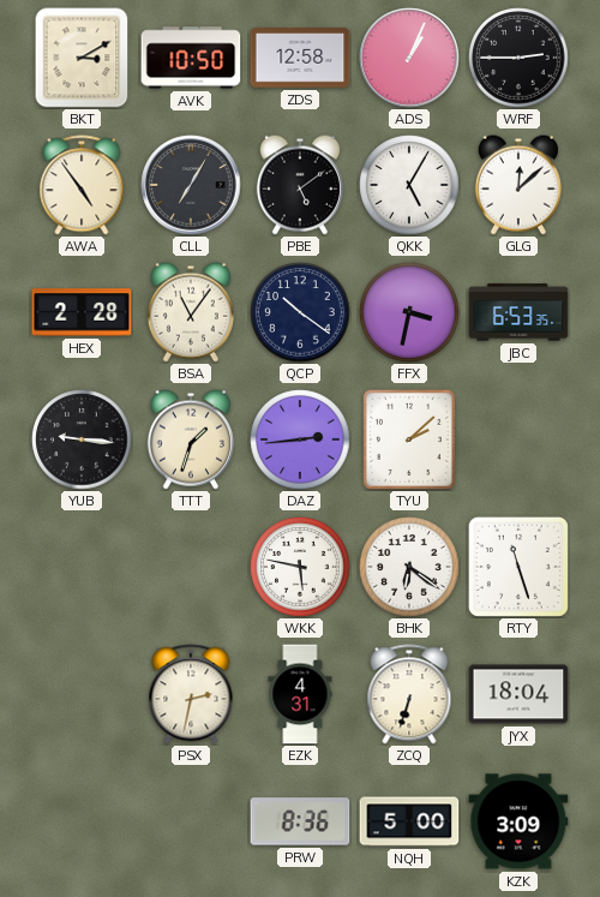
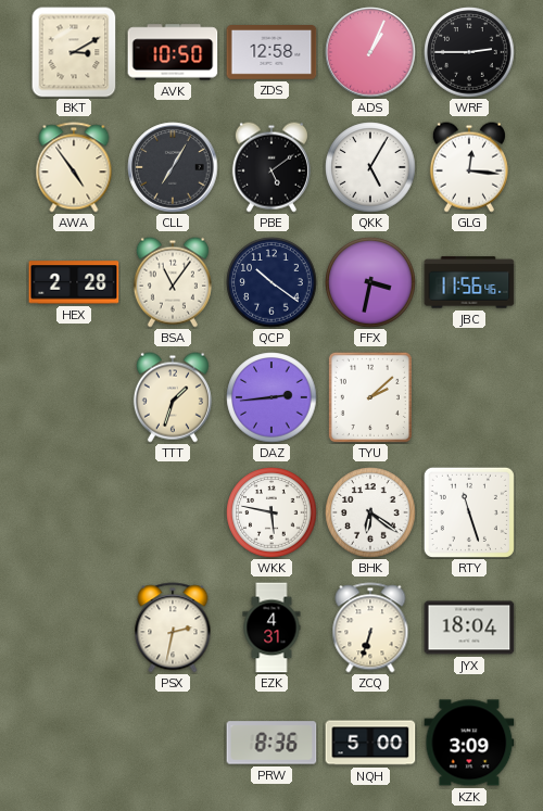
GLG: 12:08 -> 12:16
JBC: 6:53 -> 11:56
YUB: 9:16 -> none
